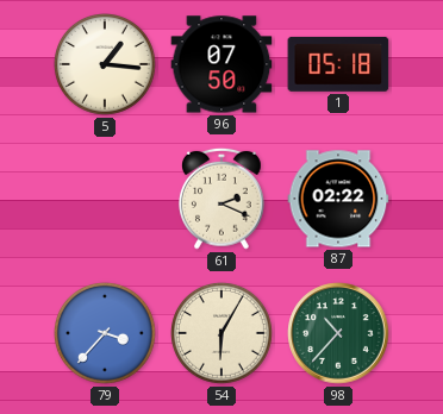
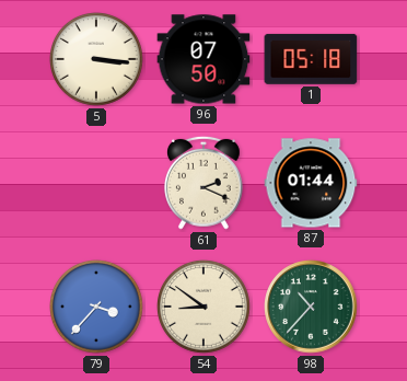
5: 1:16 -> 3:16
87: 02:22 -> 01:44
54: 6:05 -> 8:51
